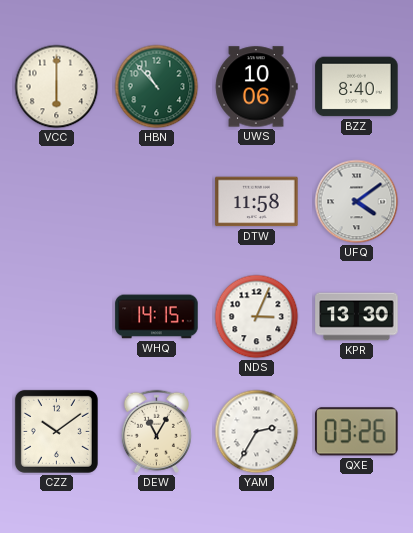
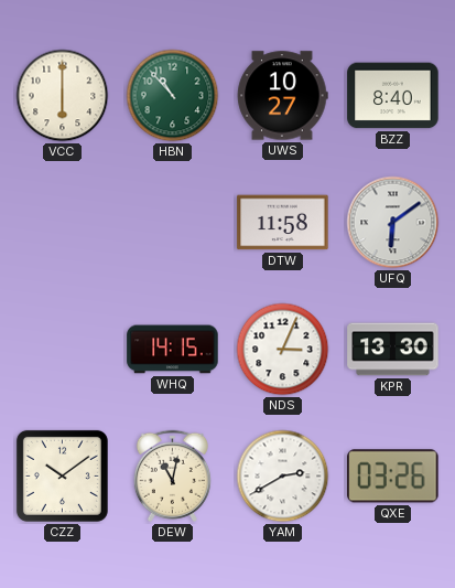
UWS: 10:06 -> 10:27
UFQ: 4:09 -> 6:09
DEW: 11:05 -> 11:02
YAM: 2:35 -> 2:40
